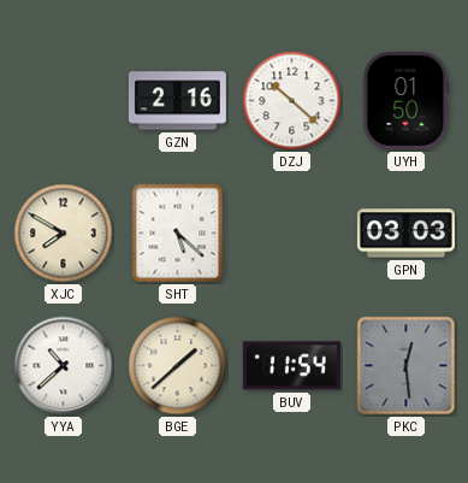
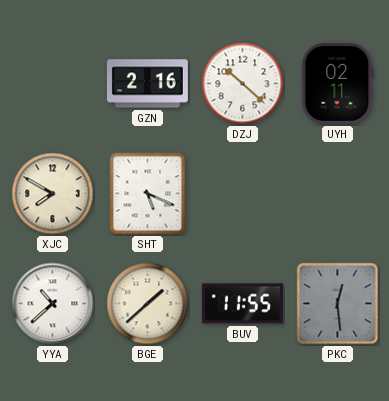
UYH: 01:50 -> 02:11
SHT: 5:22 -> 5:19
GPN: 03:03 -> none
BUV: 11:54 -> 11:55
